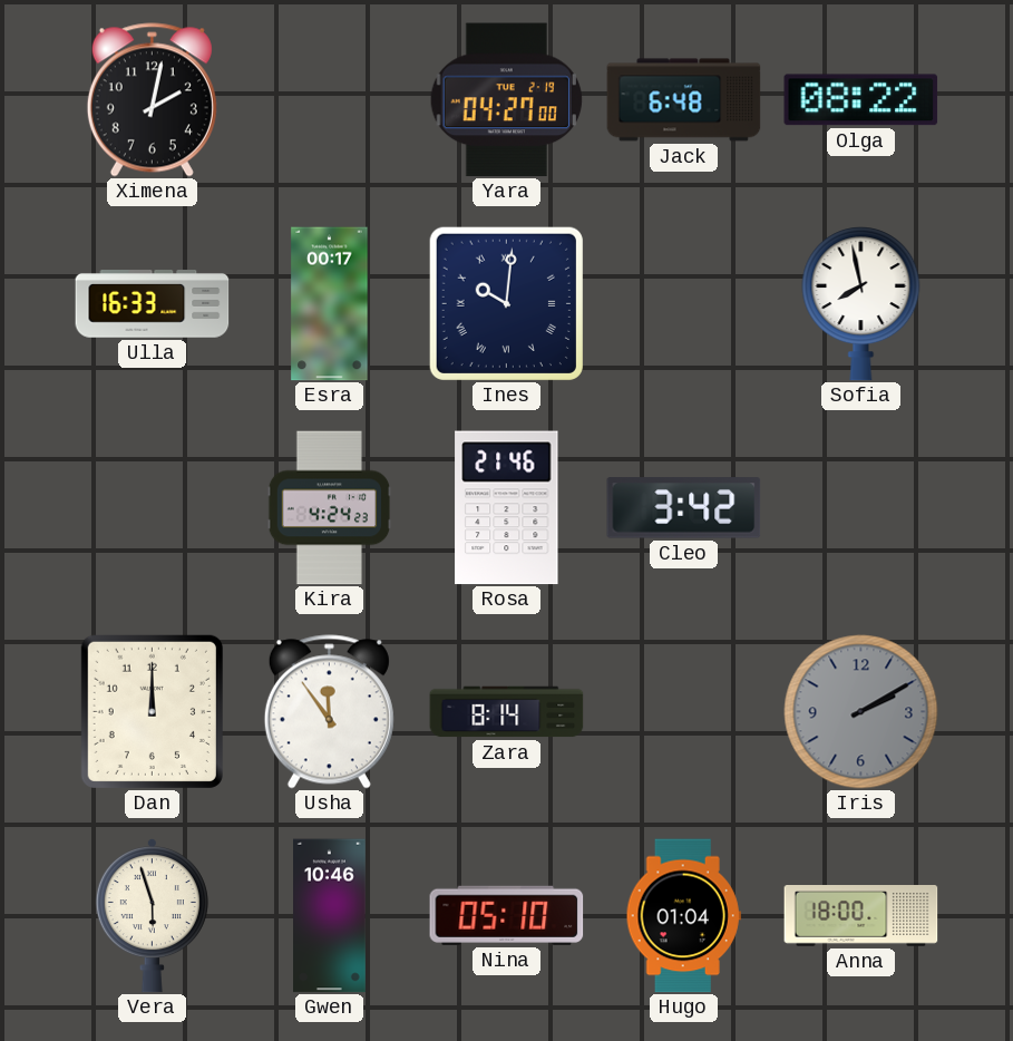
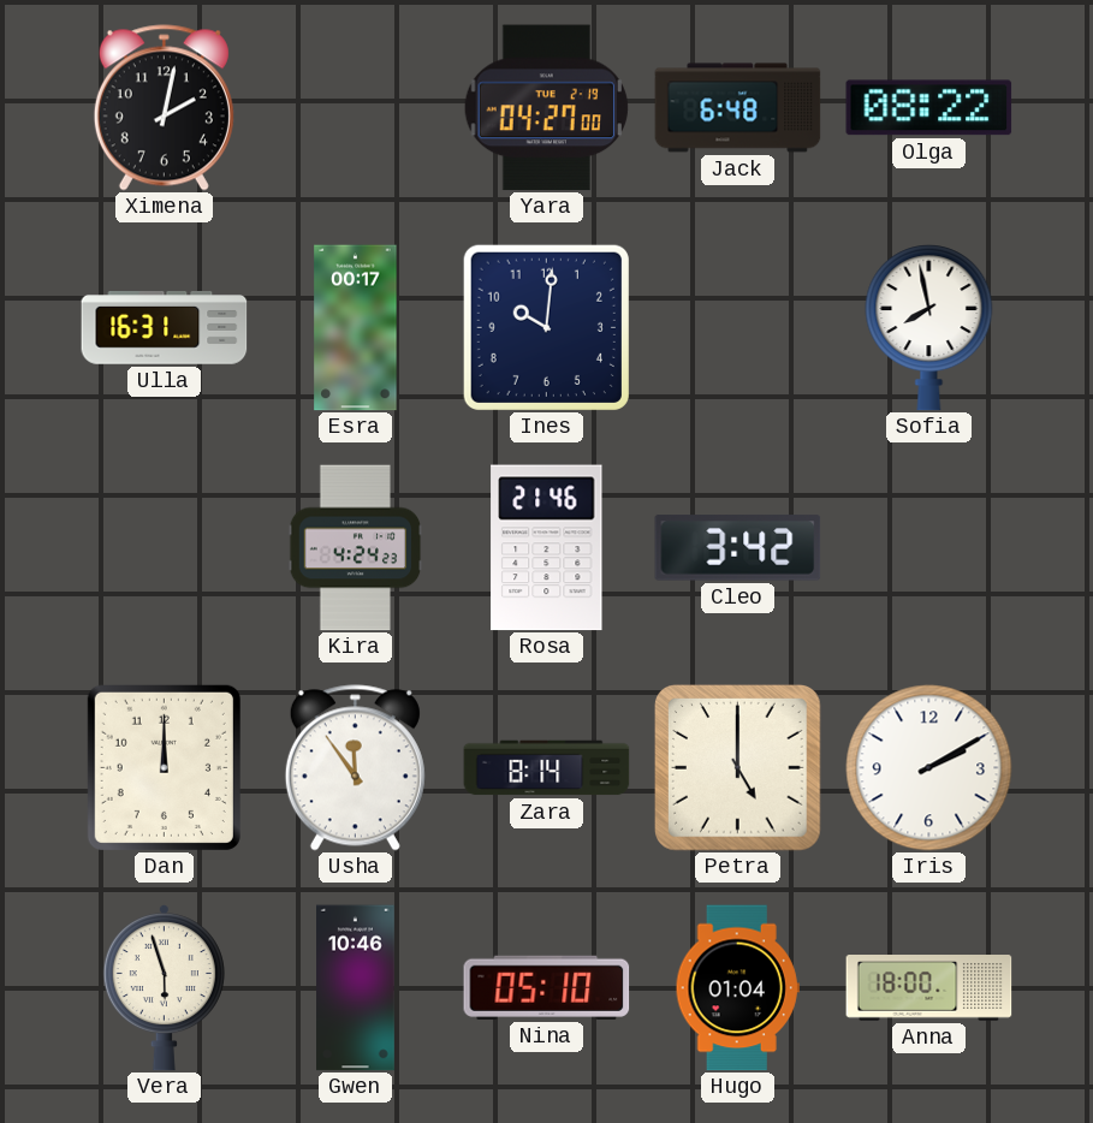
Ulla: 16:33 -> 16:31
Ines numerals: Roman -> Arabic
Petra: none -> 5:00
Iris dial: grey -> white
